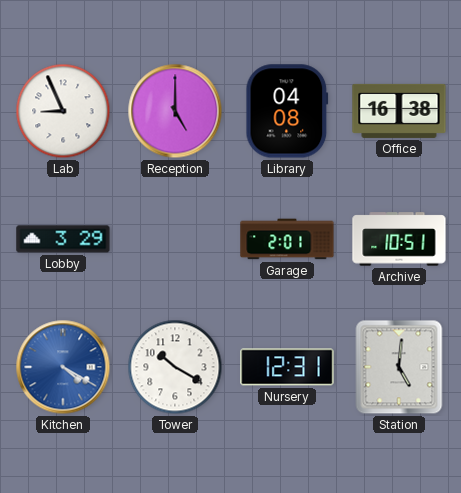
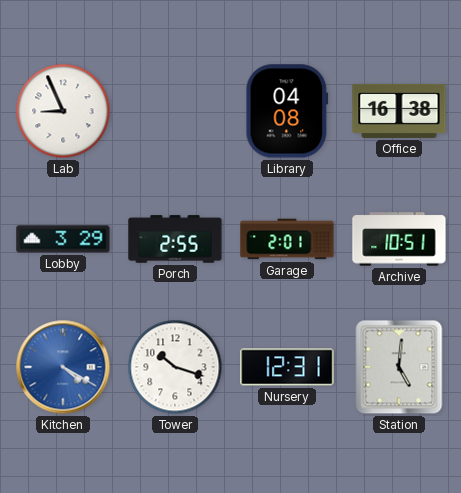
Reception: 5:00 -> none
Porch: none -> 2:55
Tower: 10:20 -> 10:18
